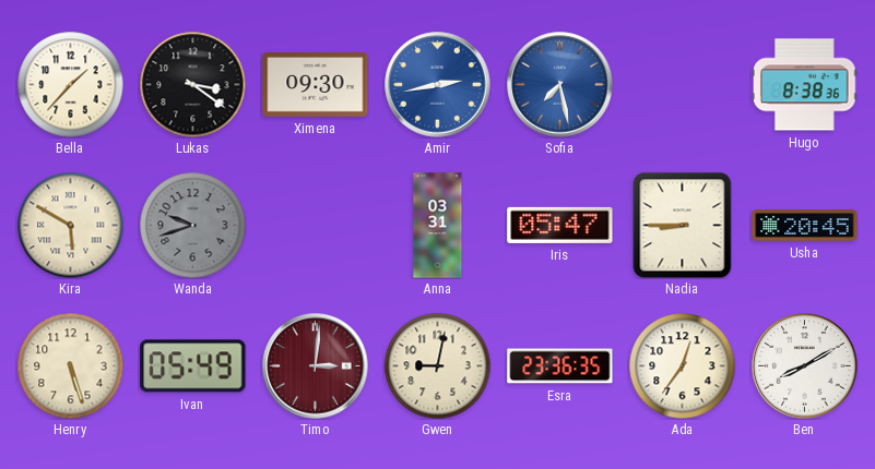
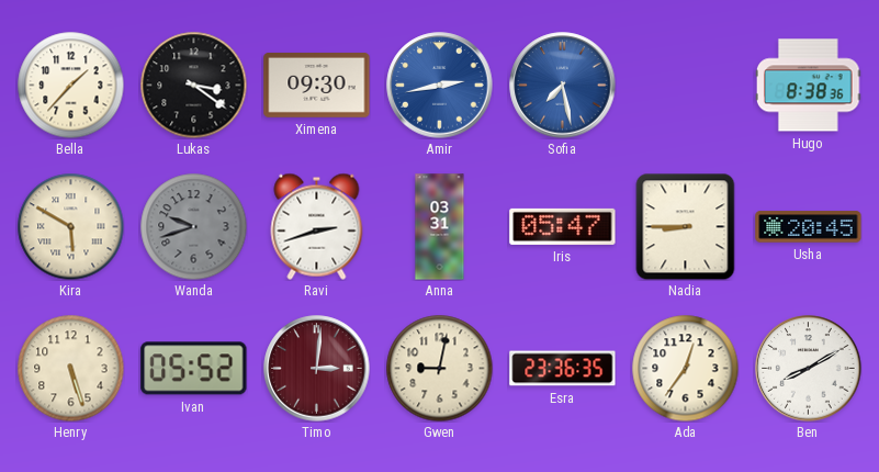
Ravi: none -> 2:42
Ivan: 05:49 -> 05:52
